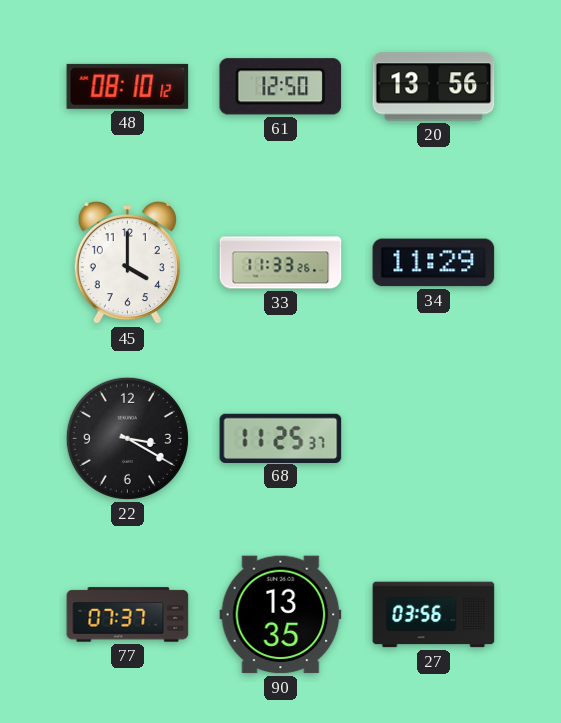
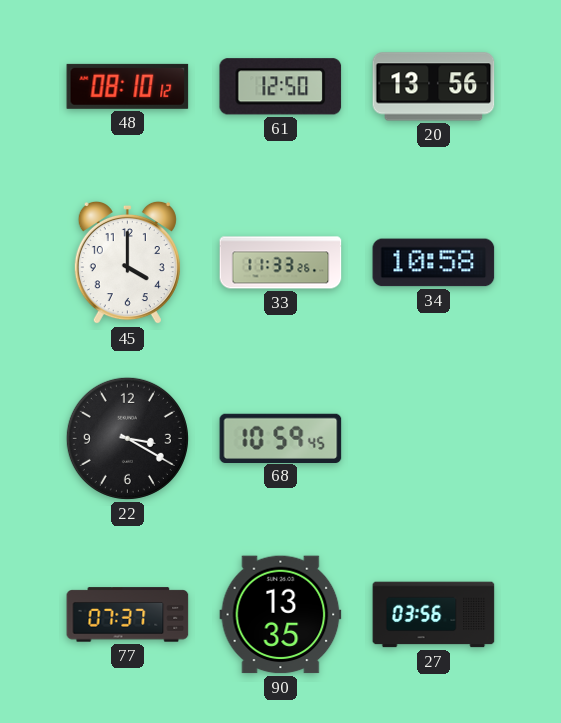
34: 11:29 -> 10:58
68: 11:25 -> 10:59
